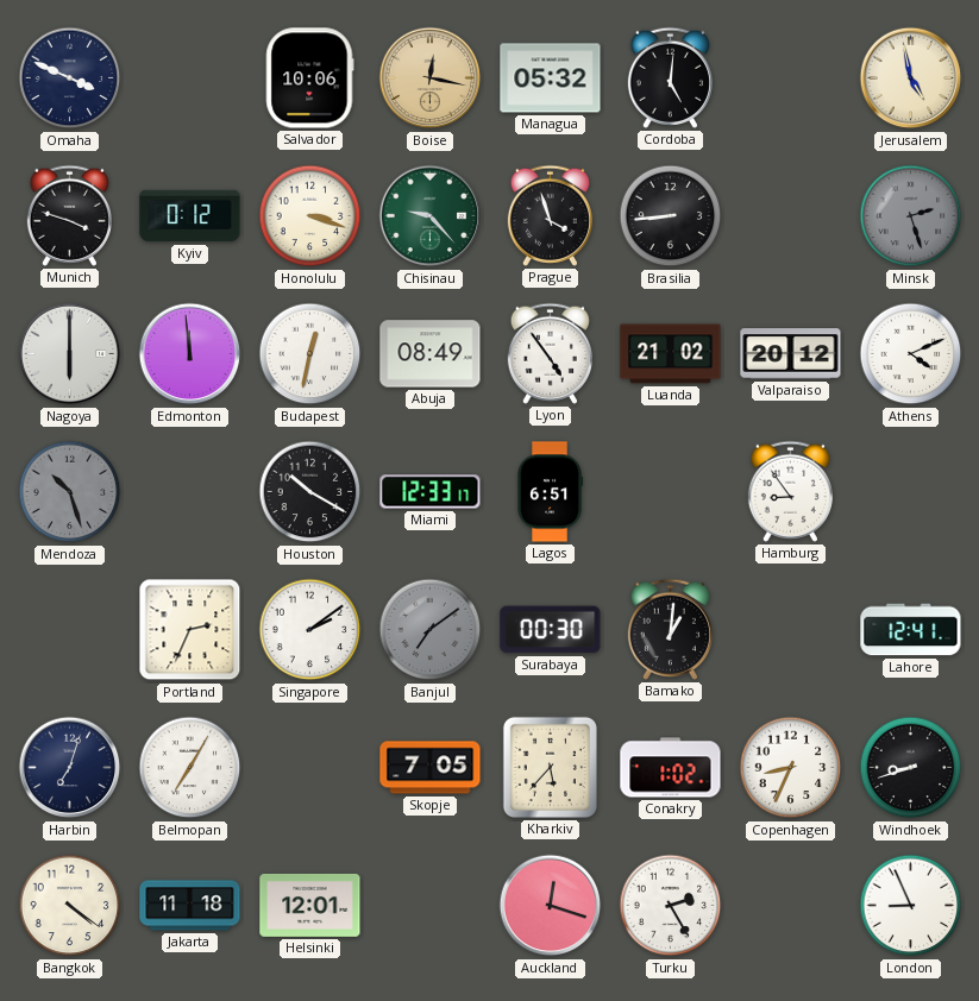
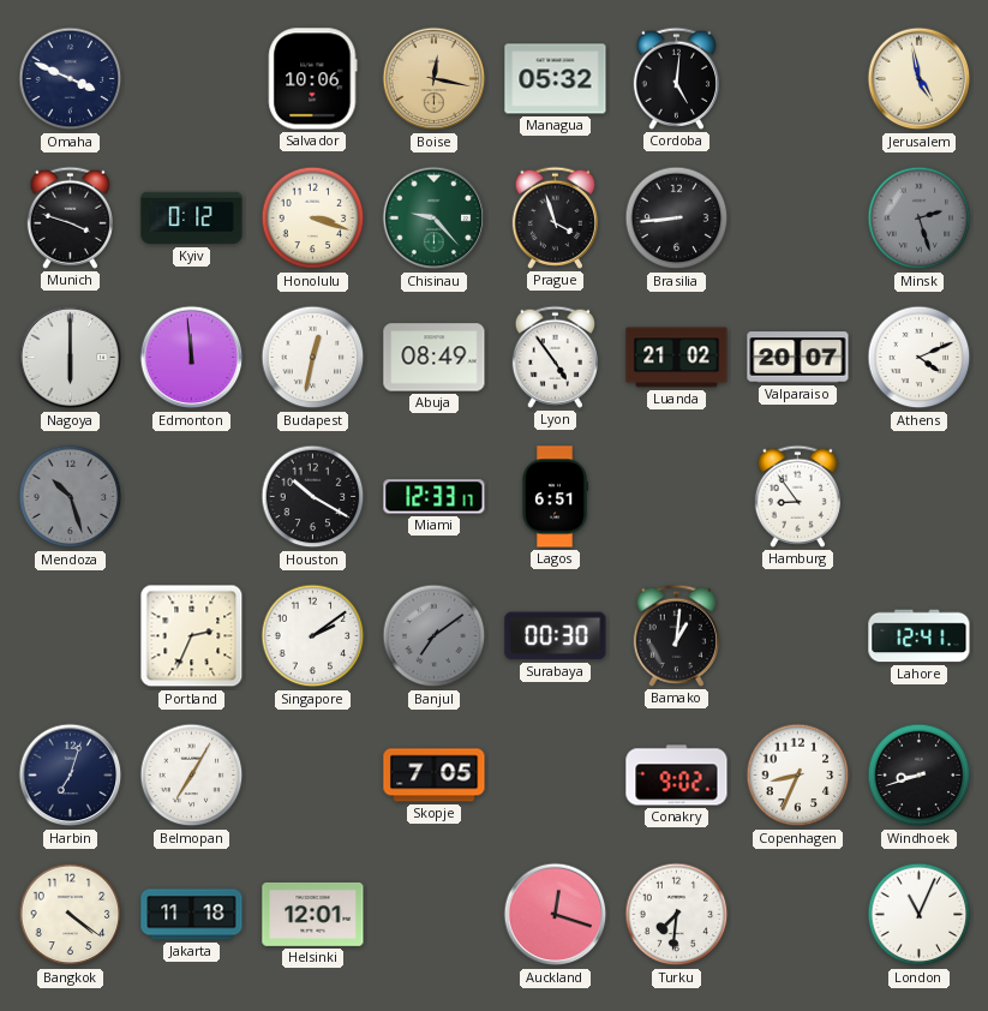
Valparaiso: 20:12 -> 20:07
Kharkiv: 5:37 -> none
Conakry: 1:02 -> 9:02
Turku: 2:25 -> 7:31
London: 8:56 -> 11:04
